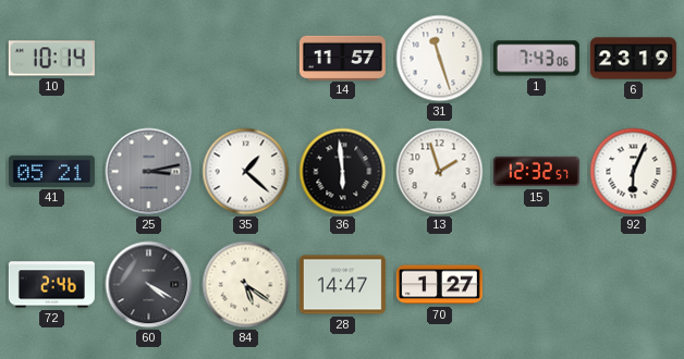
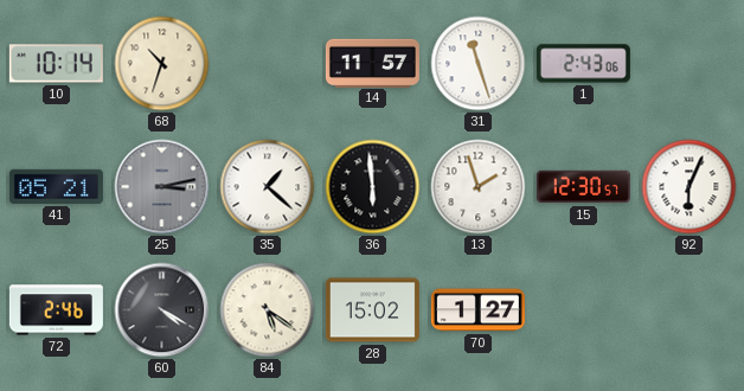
68: none -> 10:33
1: 7:43 -> 2:43
6: 23:19 -> none
15: 12:32 -> 12:30
28: 14:47 -> 15:02
